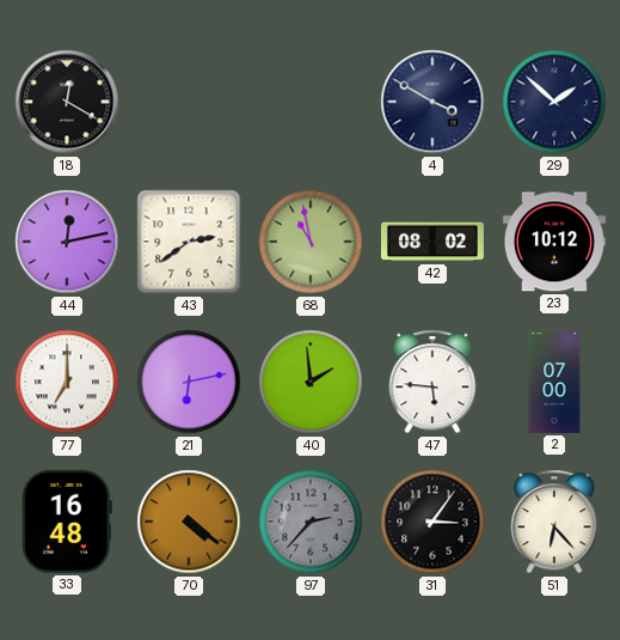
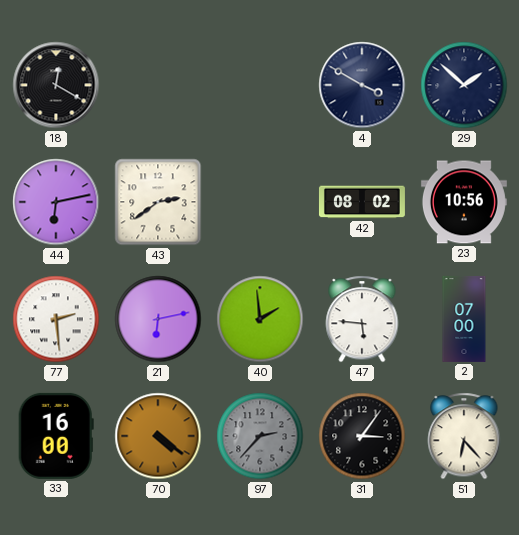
44: 12:13 -> 6:13
68: 10:58 -> none
23: 10:12 -> 10:56
77: 7:00 -> 2:29
33: 16:48 -> 16:00
